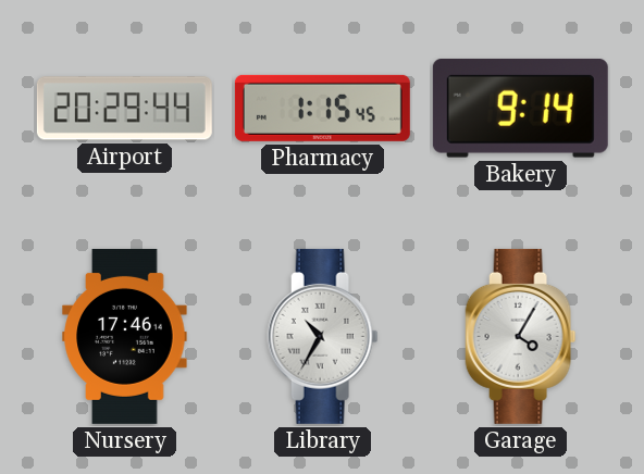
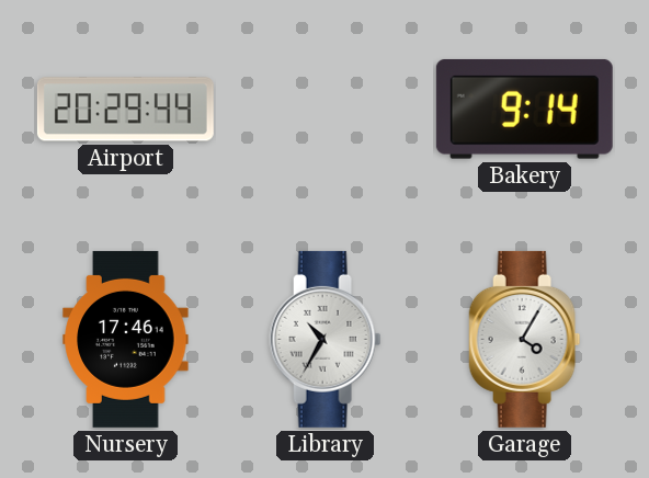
Pharmacy: 1:15 -> none
